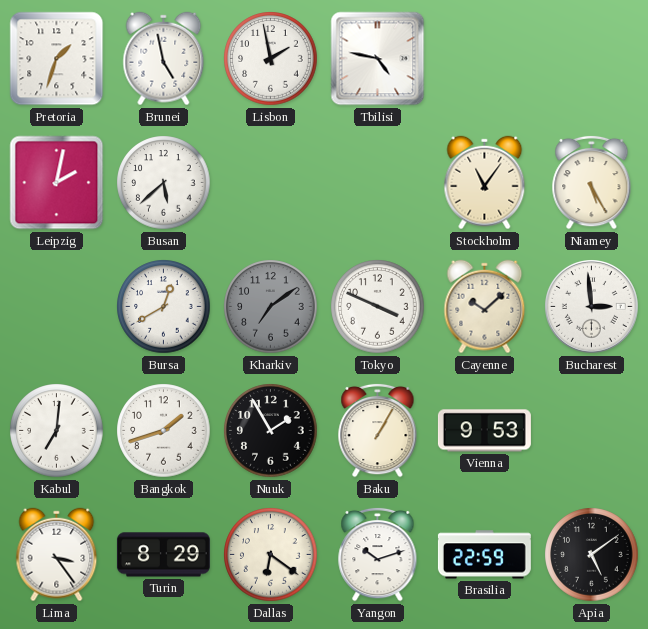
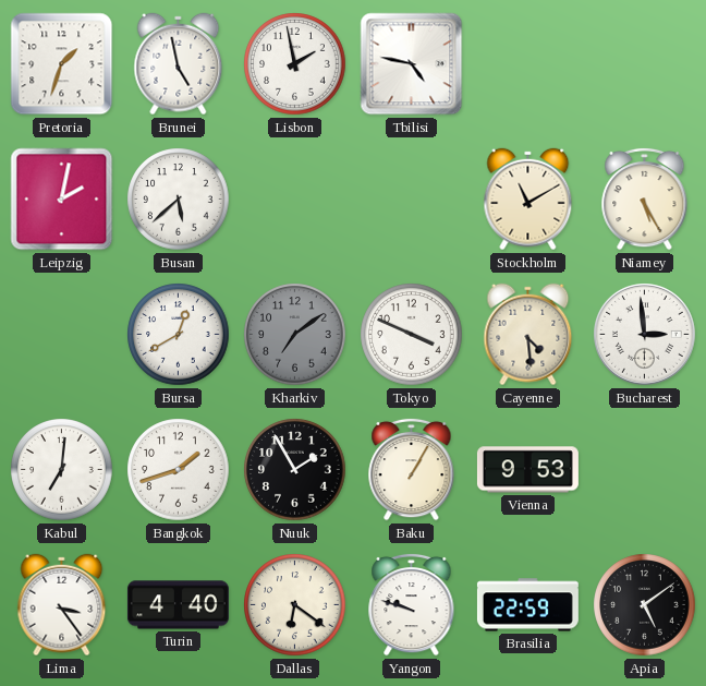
Stockholm: 11:06 -> 11:10
Cayenne: 10:08 -> 4:29
Turin: 8:29 -> 4:40
Yangon: 10:12 -> 9:48
